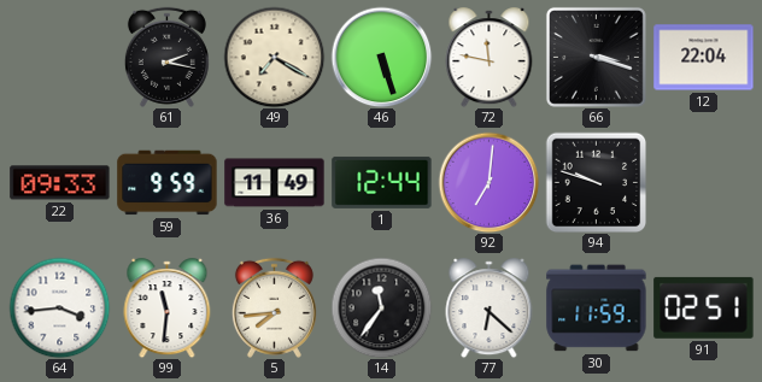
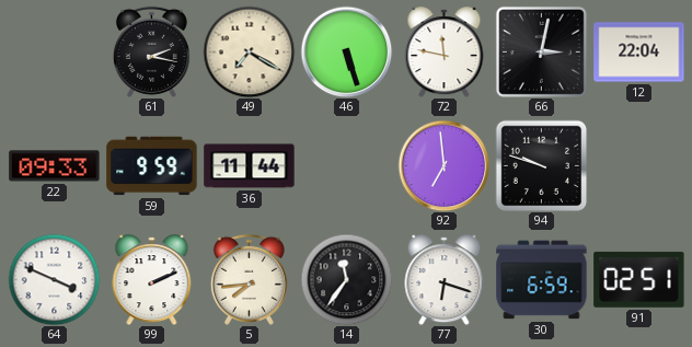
66: 3:18 -> 3:02
36: 11:49 -> 11:44
1: 12:44 -> none
92: 7:01 -> 6:59
64: 3:44 -> 3:49
99: 11:31 -> 2:11
77: 6:22 -> 6:18
30: 11:59 -> 6:59
